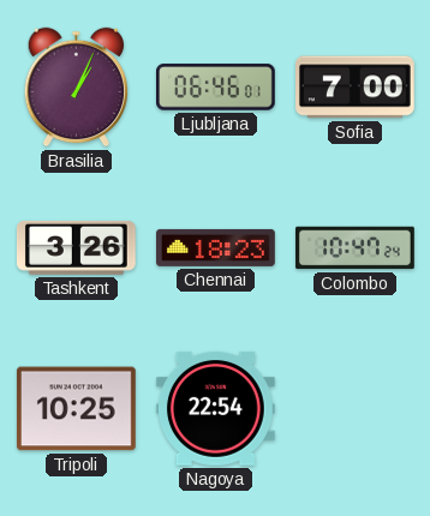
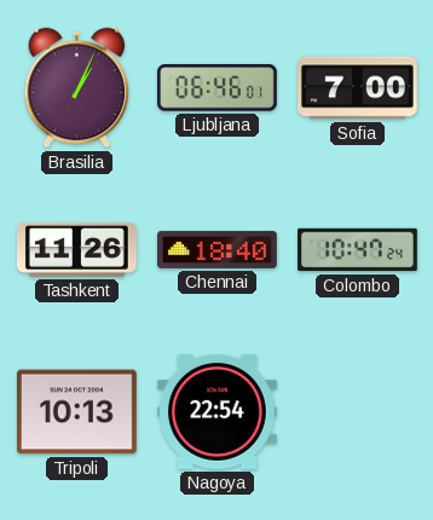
Tashkent: 3:26 -> 11:26
Chennai: 18:23 -> 18:40
Tripoli: 10:25 -> 10:13
